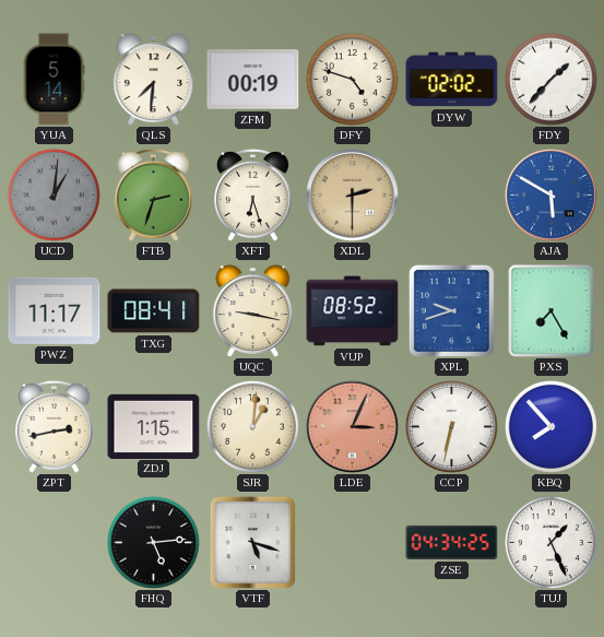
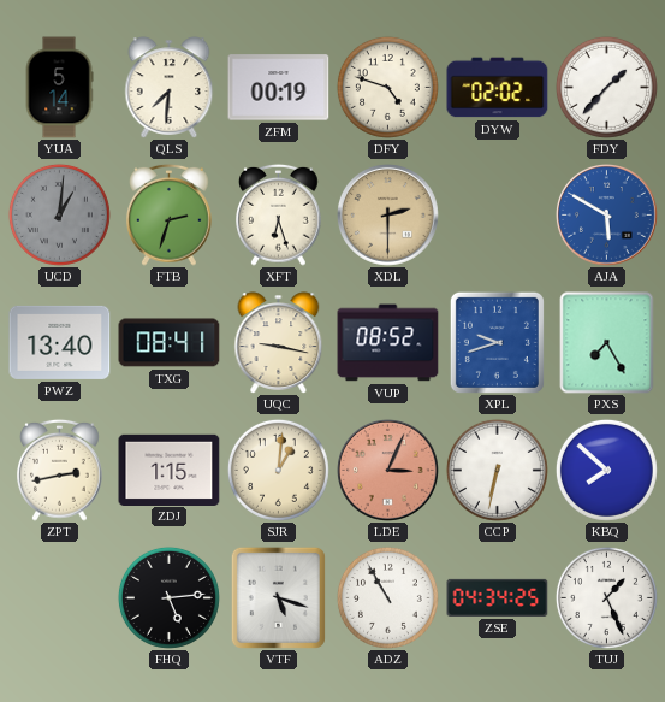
PWZ: 11:17 -> 13:40
KBQ: 7:53 -> 7:52
ADZ: none -> 10:55
